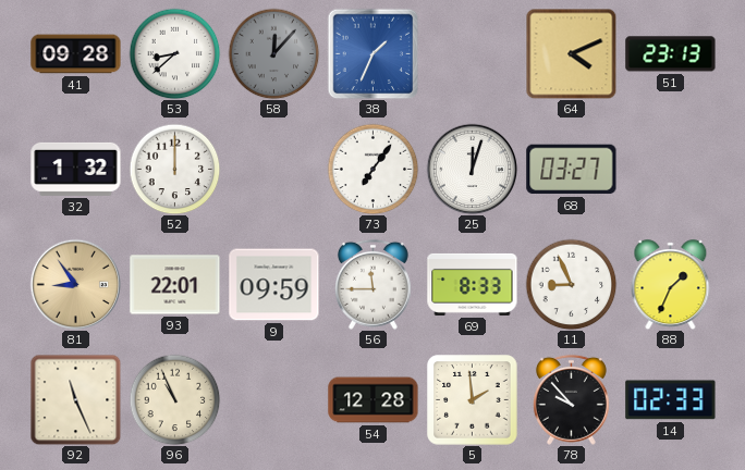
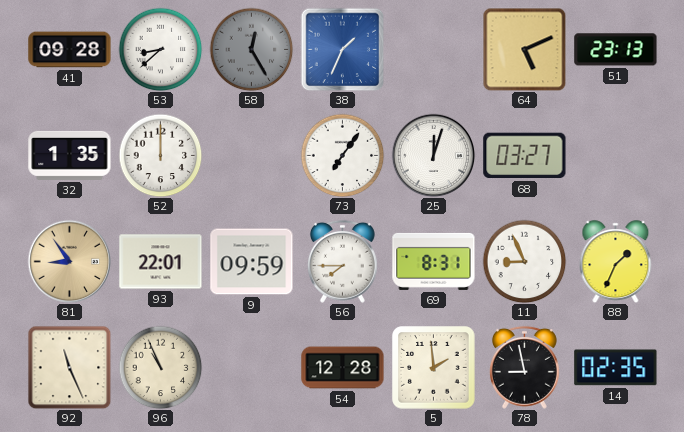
58: 12:07 -> 12:25
64: 4:11 -> 5:11
32: 1:32 -> 1:35
56: 11:45 -> 7:45
69: 8:33 -> 8:31
78: 9:53 -> 8:58
14: 02:33 -> 02:35
